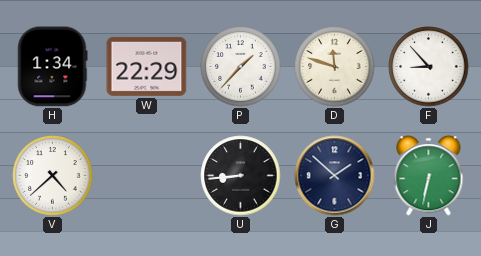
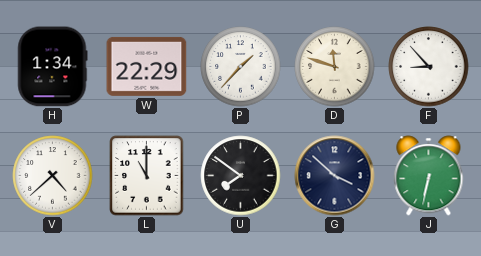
L: none -> 11:00
U: 8:44 -> 7:51
G: 1:52 -> 3:52
